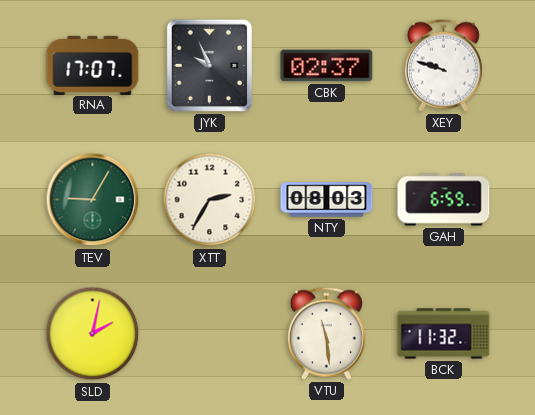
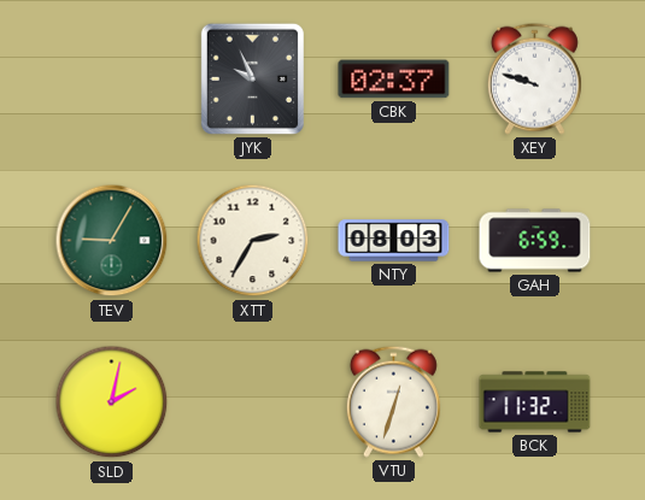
RNA: 17:07 -> none
VTU: 11:29 -> 12:33
